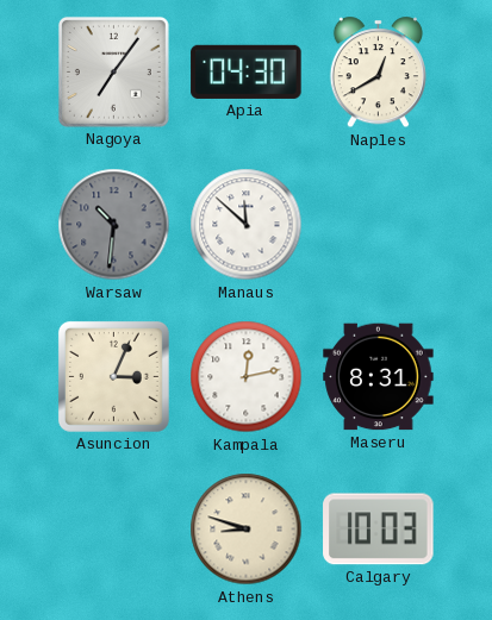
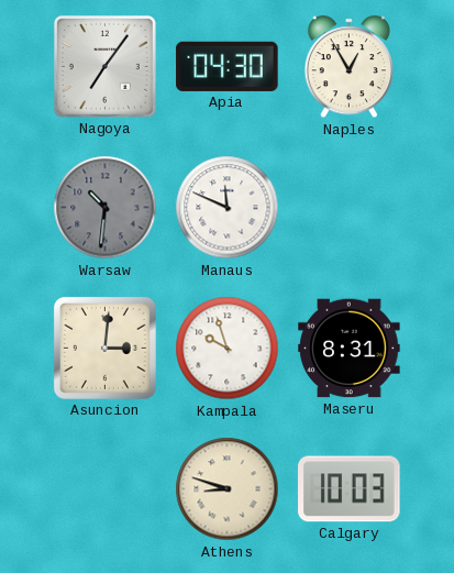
Naples: 12:40 -> 12:55
Manaus: 11:52 -> 11:49
Asuncion: 3:04 -> 3:01
Kampala: 12:13 -> 9:57
